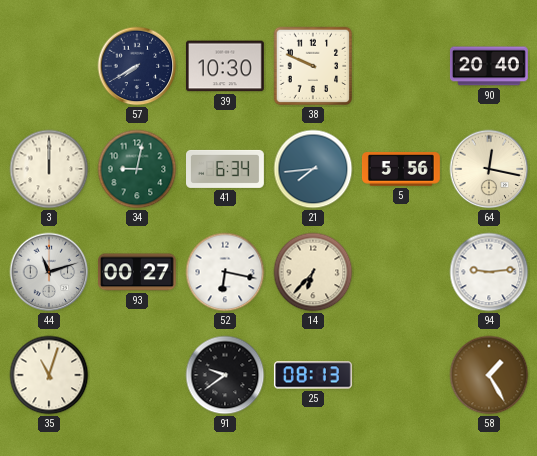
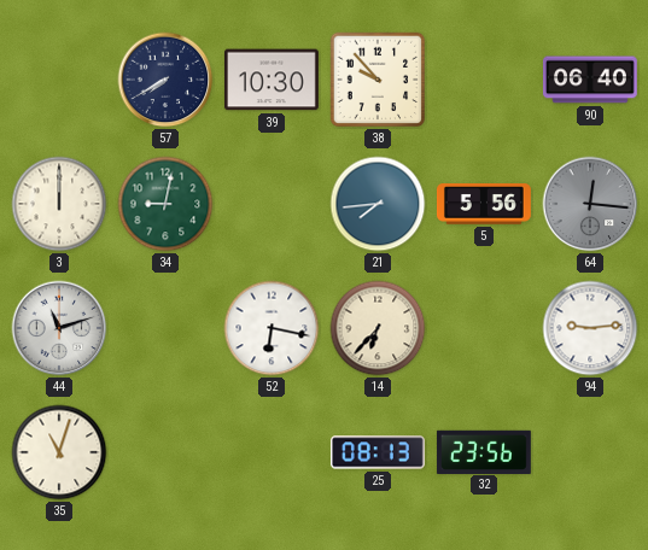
38: 9:49 -> 9:53
90: 20:40 -> 06:40
41: 6:34 -> none
64: 12:17 -> 12:16
64 dial: cream -> grey
93: 00:27 -> none
91: 9:39 -> none
32: none -> 23:56
58: 1:25 -> none
